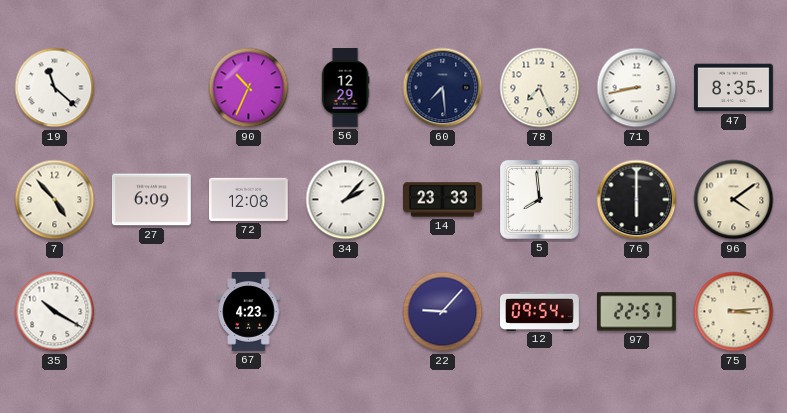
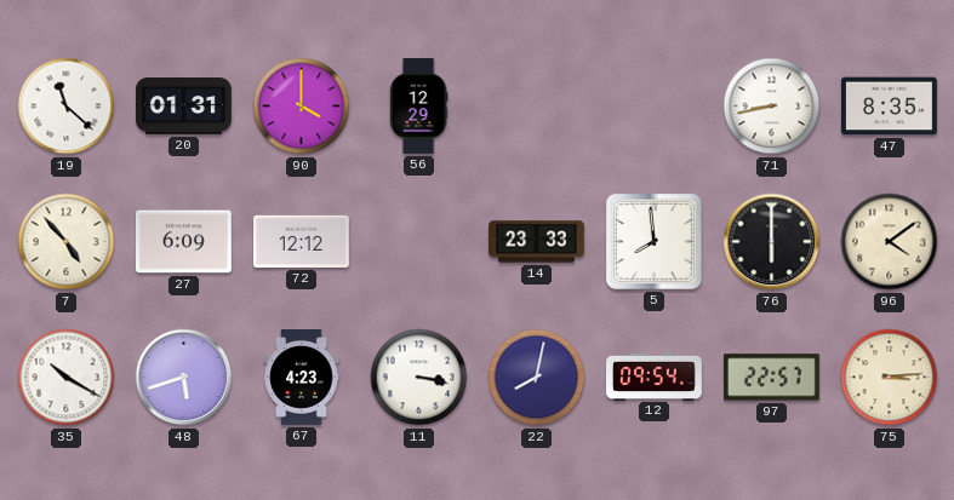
20: none -> 01:31
90: 10:34 -> 4:00
60: 7:29 -> none
78: 7:26 -> none
72: 12:08 -> 12:12
34: 2:07 -> none
48: none -> 5:42
11: none -> 3:17
22: 9:07 -> 8:02
